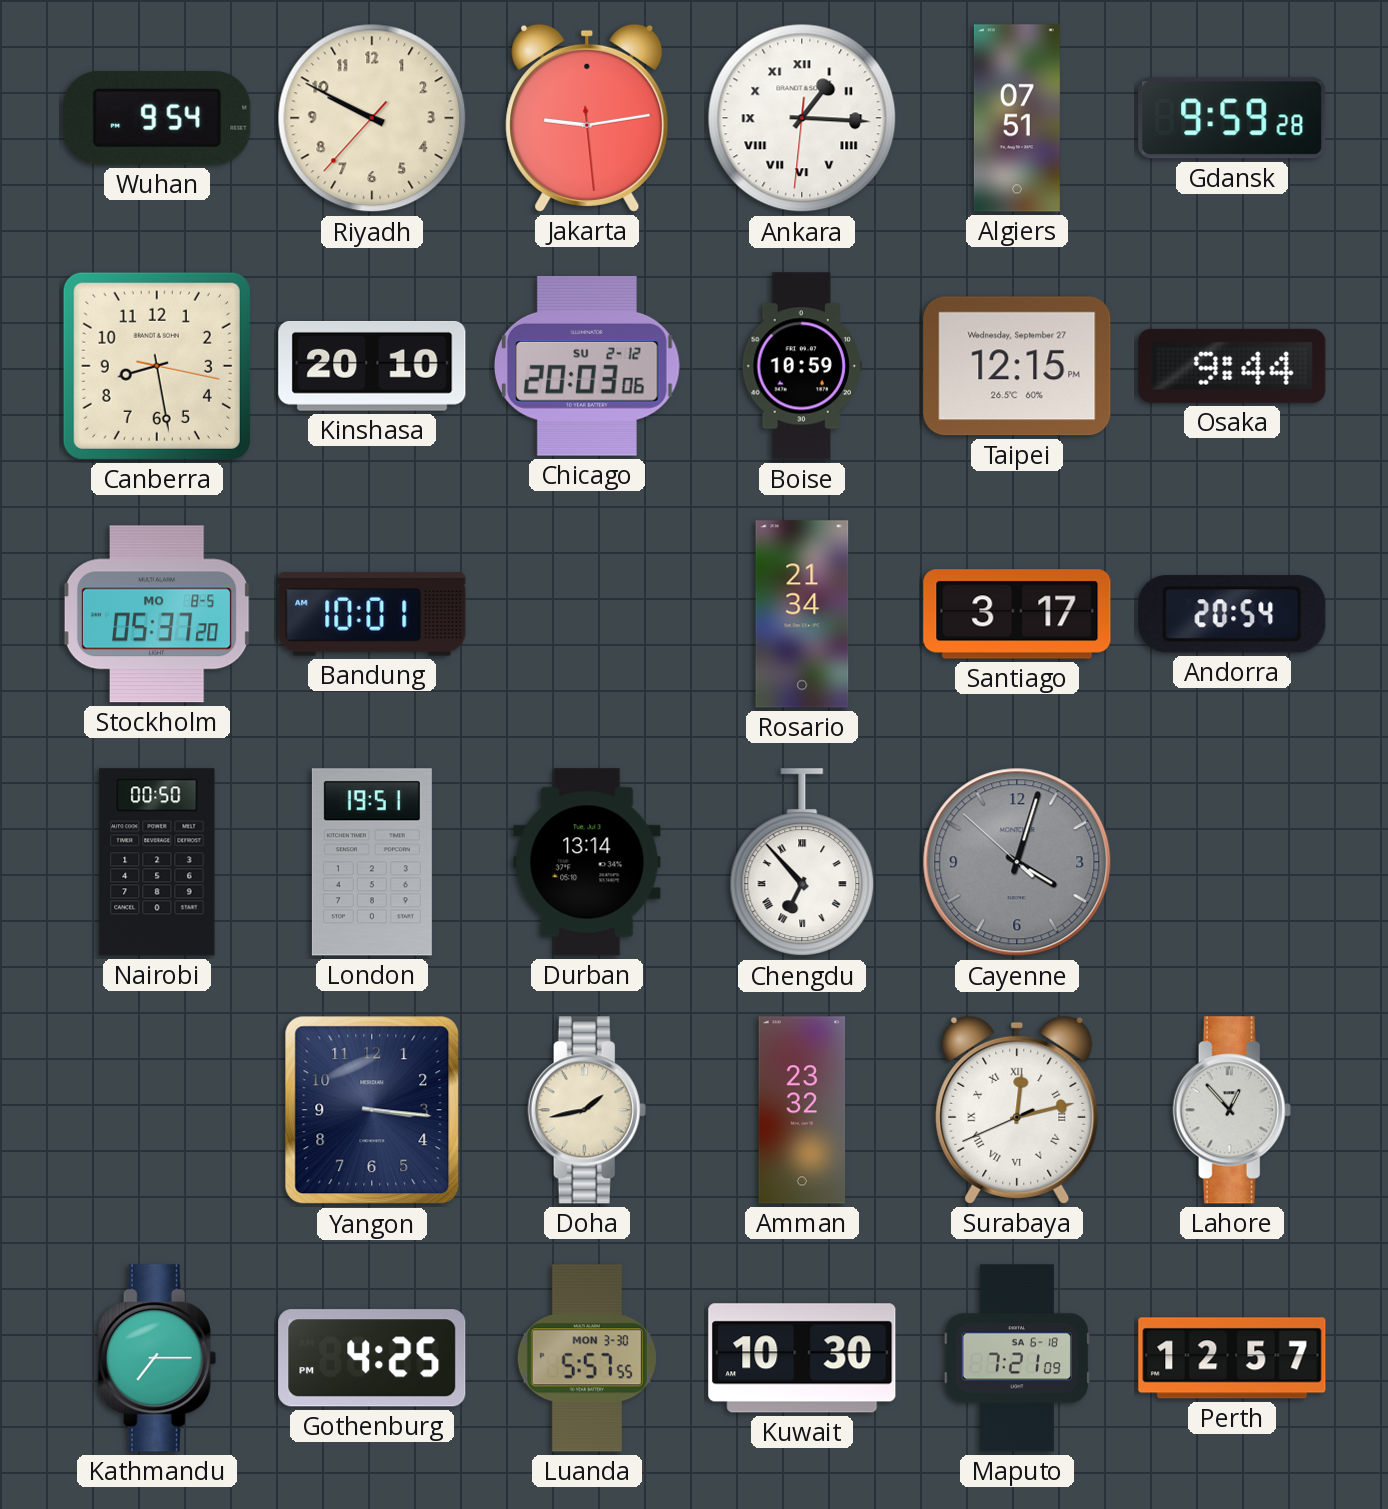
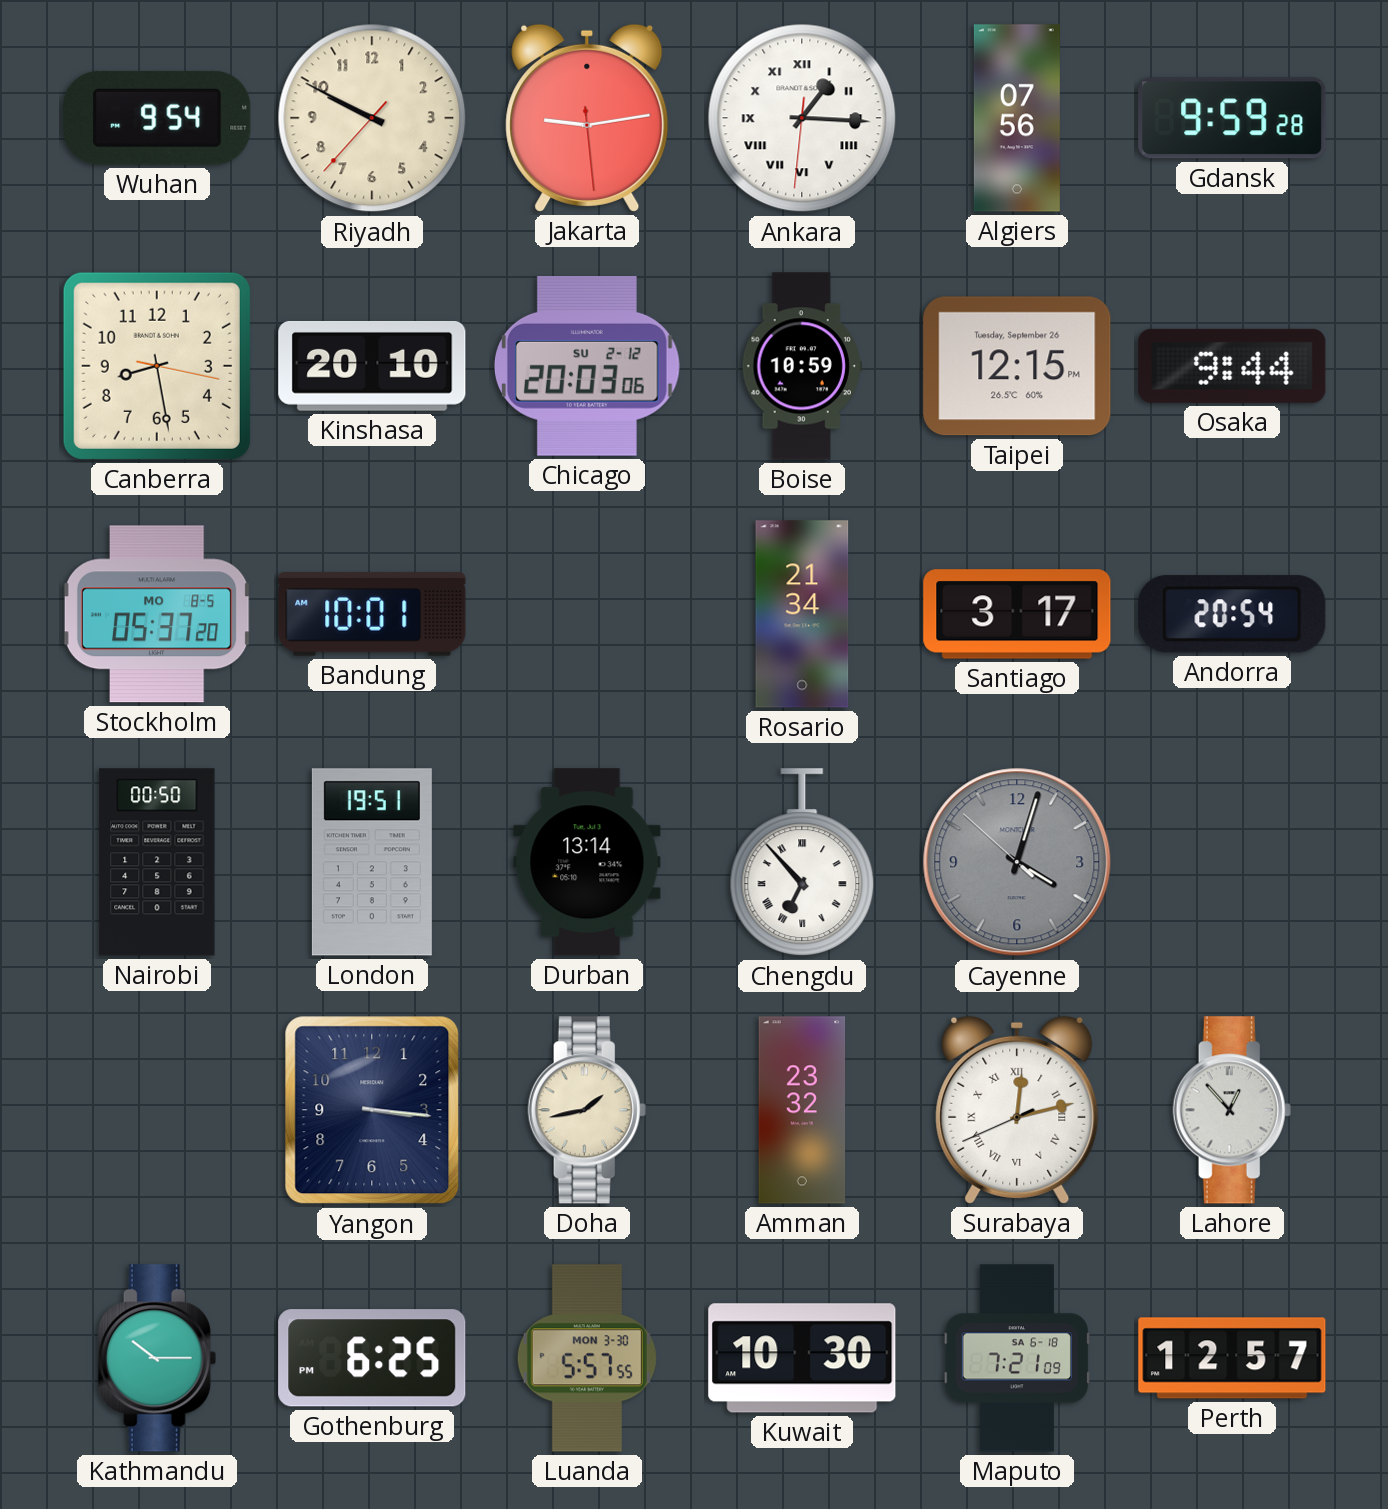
Algiers: 07:51 -> 07:56
Taipei date: Wednesday, September 27 -> Tuesday, September 26
Kathmandu: 7:15 -> 10:15
Gothenburg: 4:25 -> 6:25
